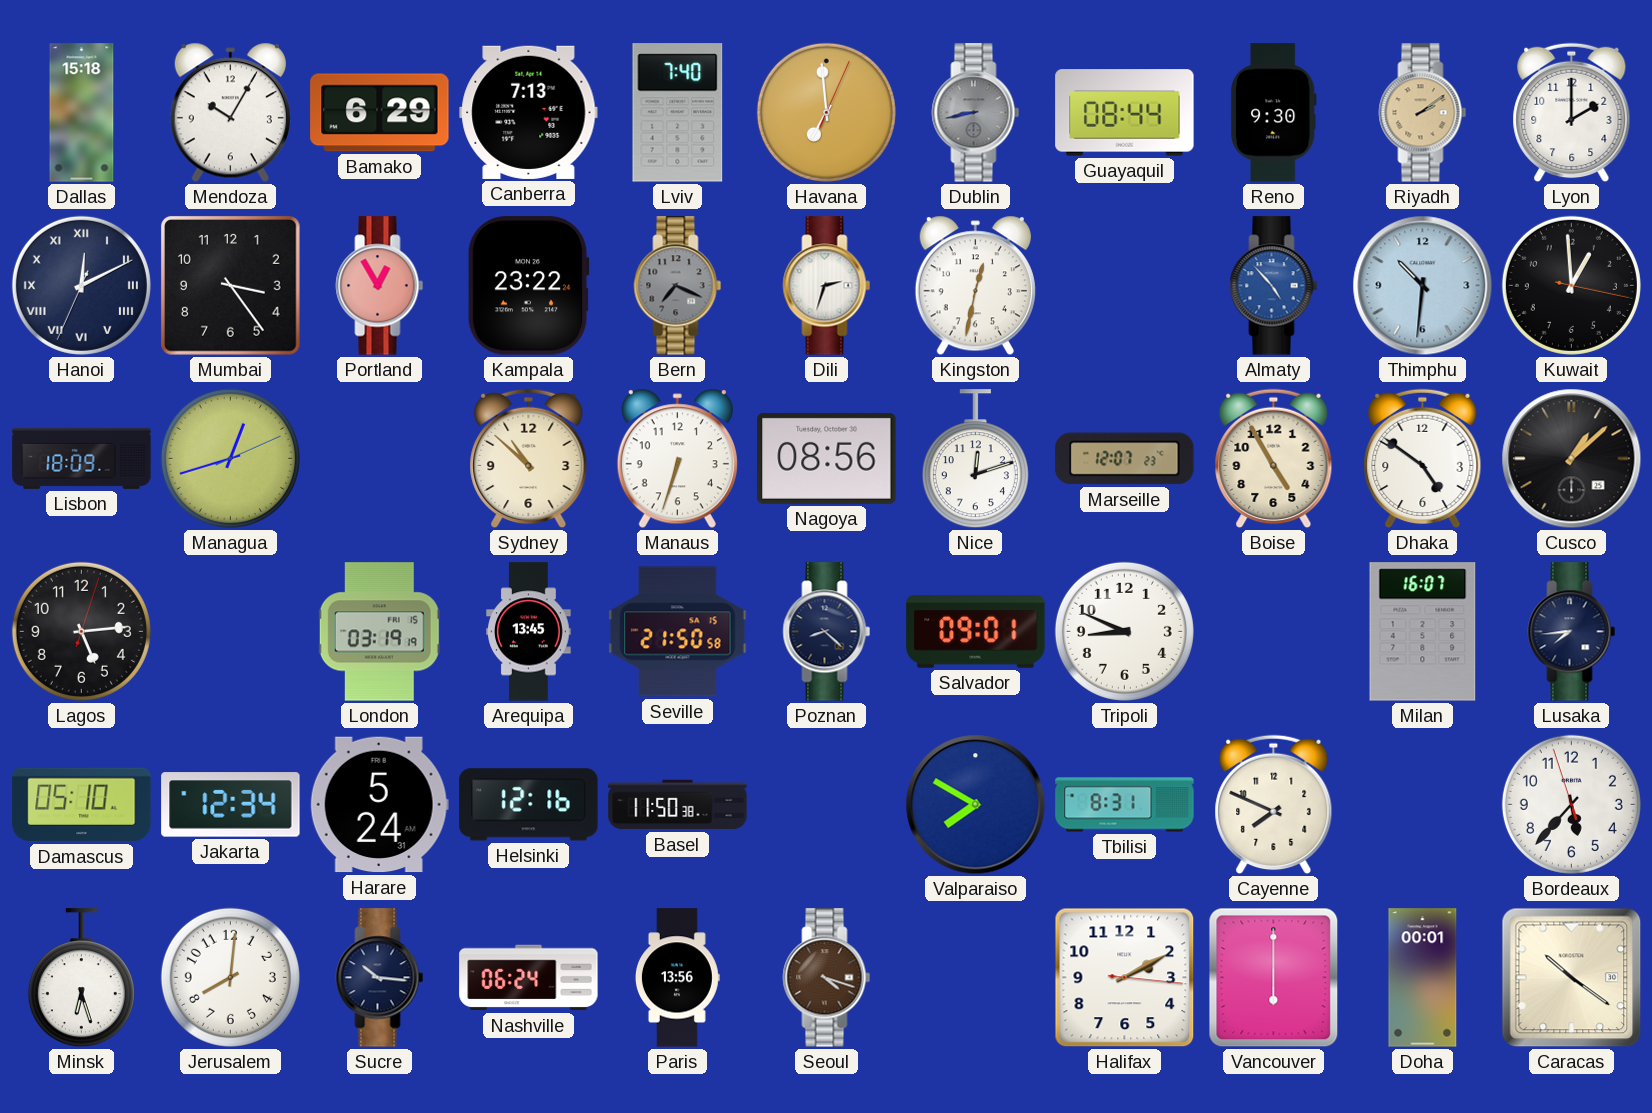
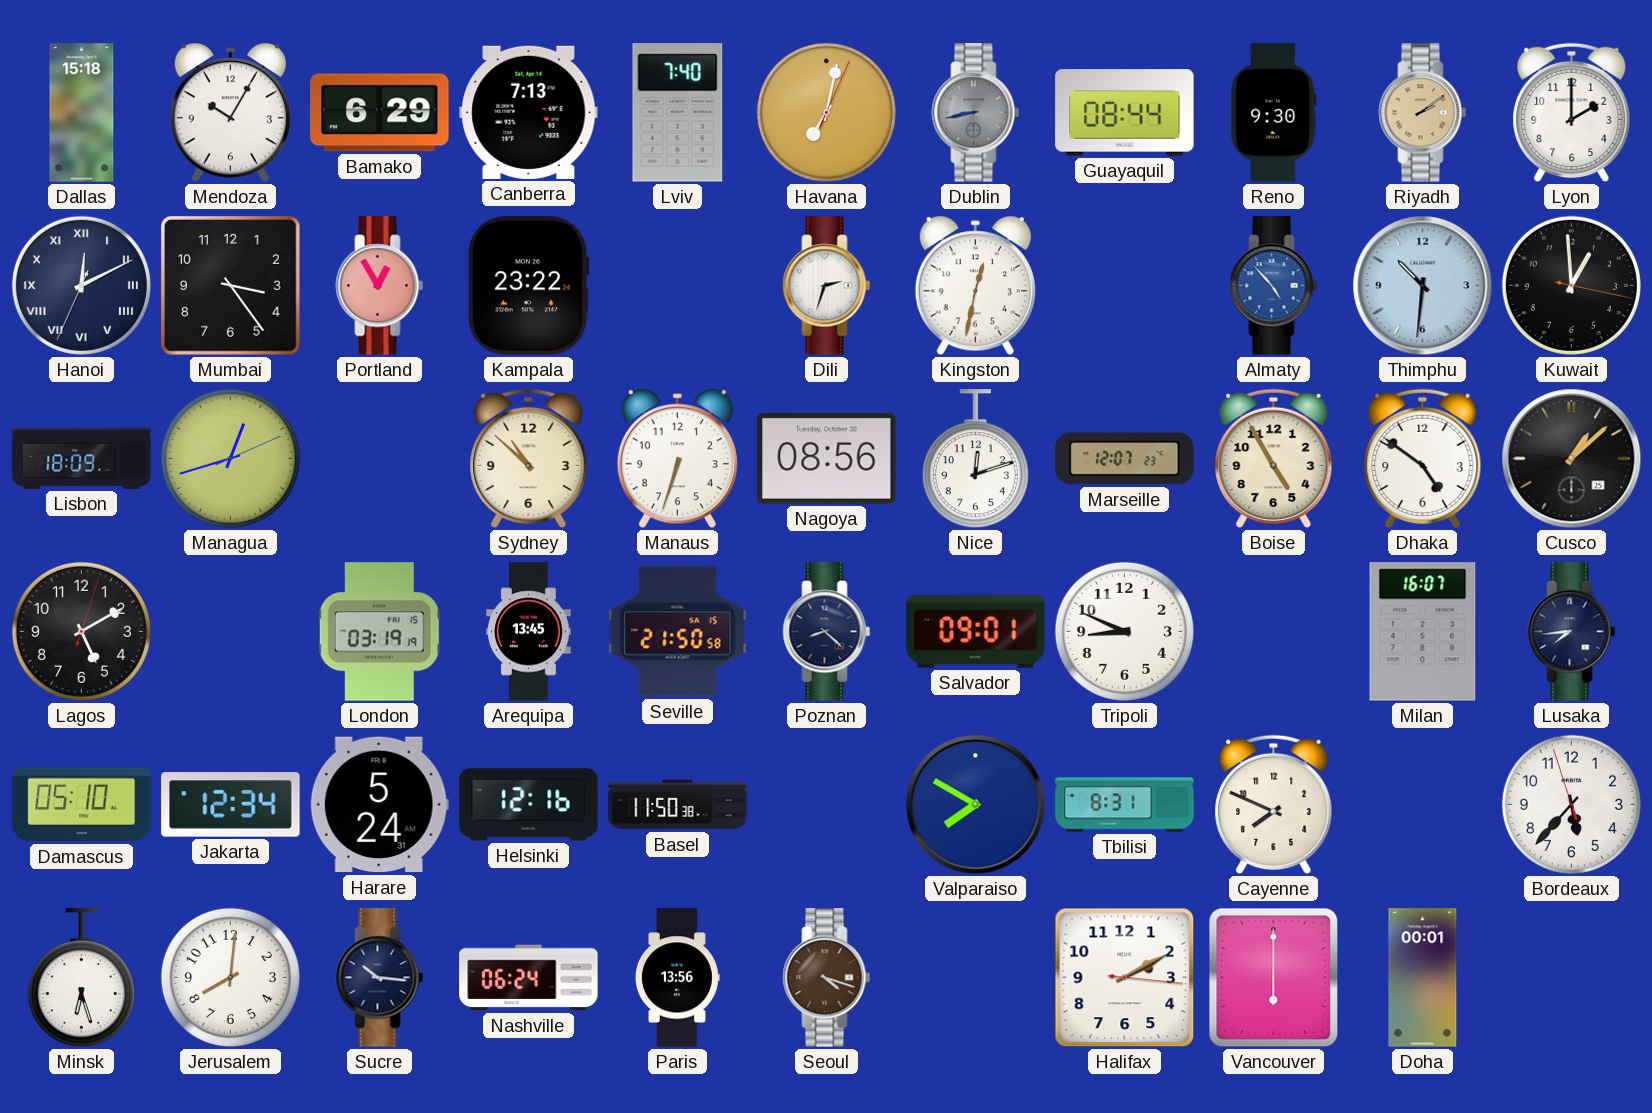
Havana: 6:59 -> 7:02
Bern: 7:19 -> none
Lagos: 5:14 -> 5:10
Caracas: 10:21 -> none
